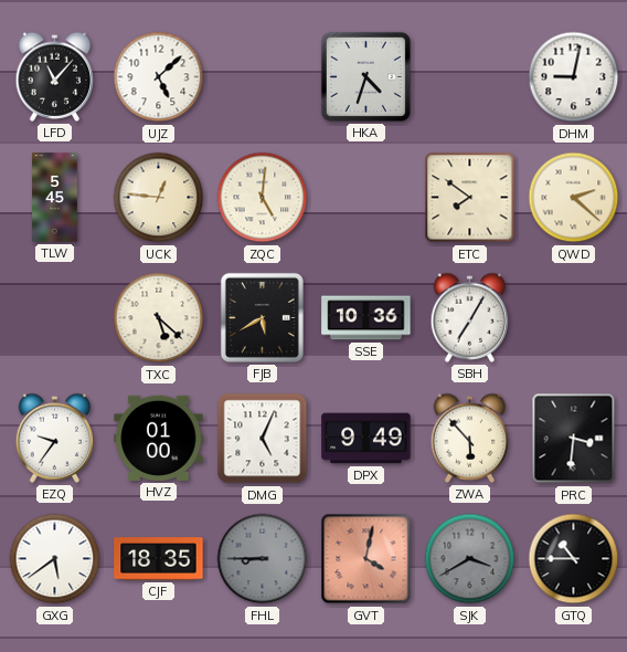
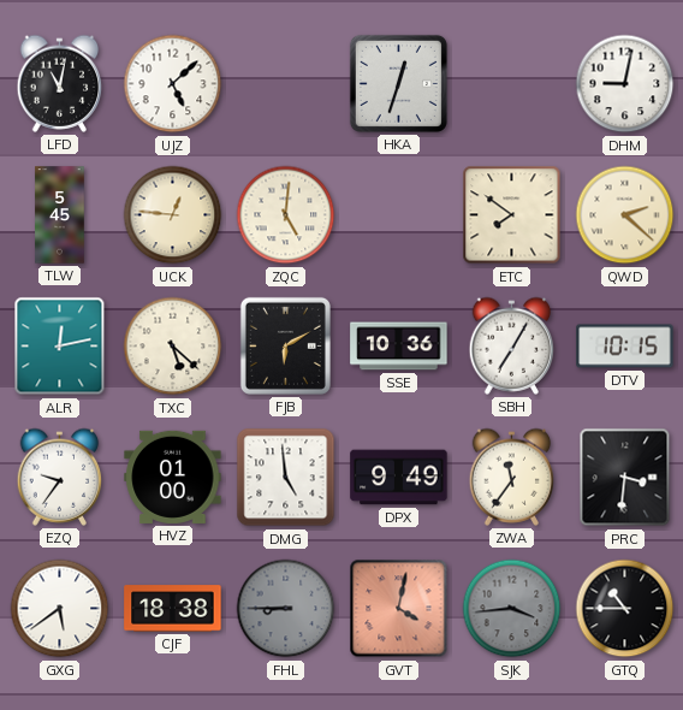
LFD: 11:07 -> 11:02
HKA: 4:33 -> 12:33
ALR: none -> 12:13
FJB: 5:40 -> 6:10
DTV: none -> 10:15
DMG: 5:04 -> 4:59
ZWA: 5:53 -> 11:36
CJF: 18:35 -> 18:38
SJK: 3:40 -> 3:44
